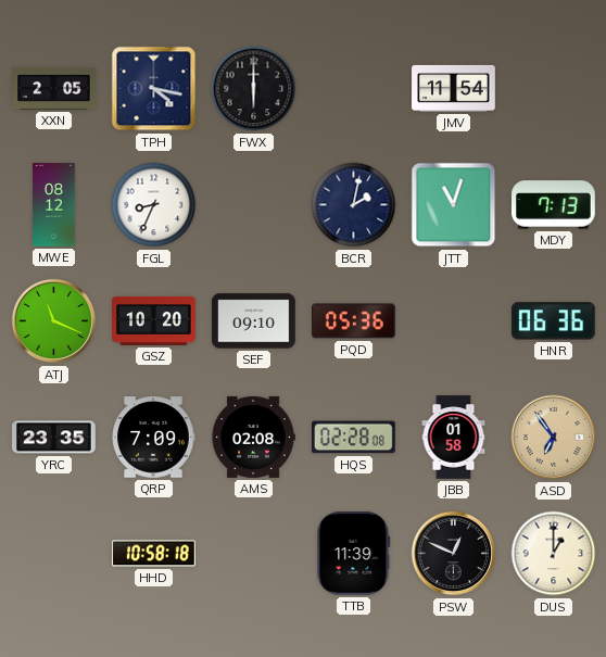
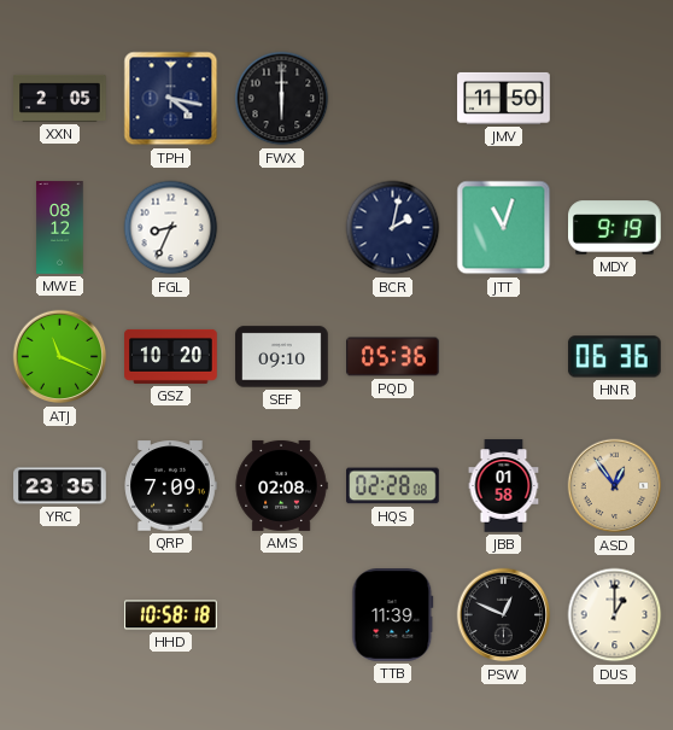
JMV: 11:54 -> 11:50
MDY: 7:13 -> 9:19
ASD: 6:54 -> 12:54
